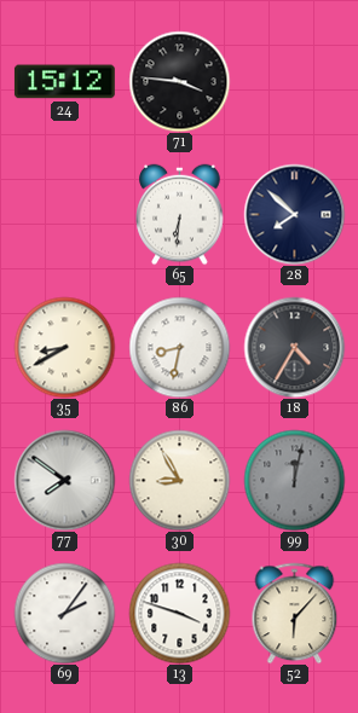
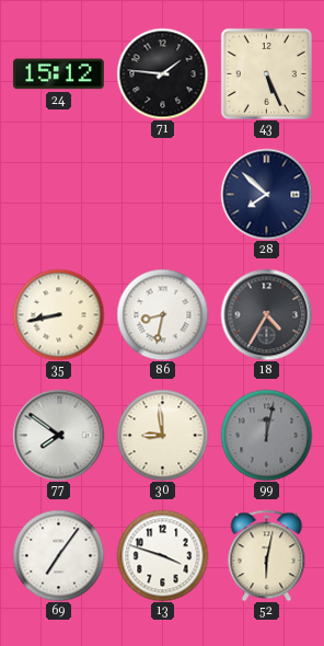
71: 3:46 -> 1:46
43: none -> 5:26
65: 6:31 -> none
35: 8:40 -> 8:43
30: 8:55 -> 8:59
69: 2:06 -> 7:06
52: 6:07 -> 6:02
